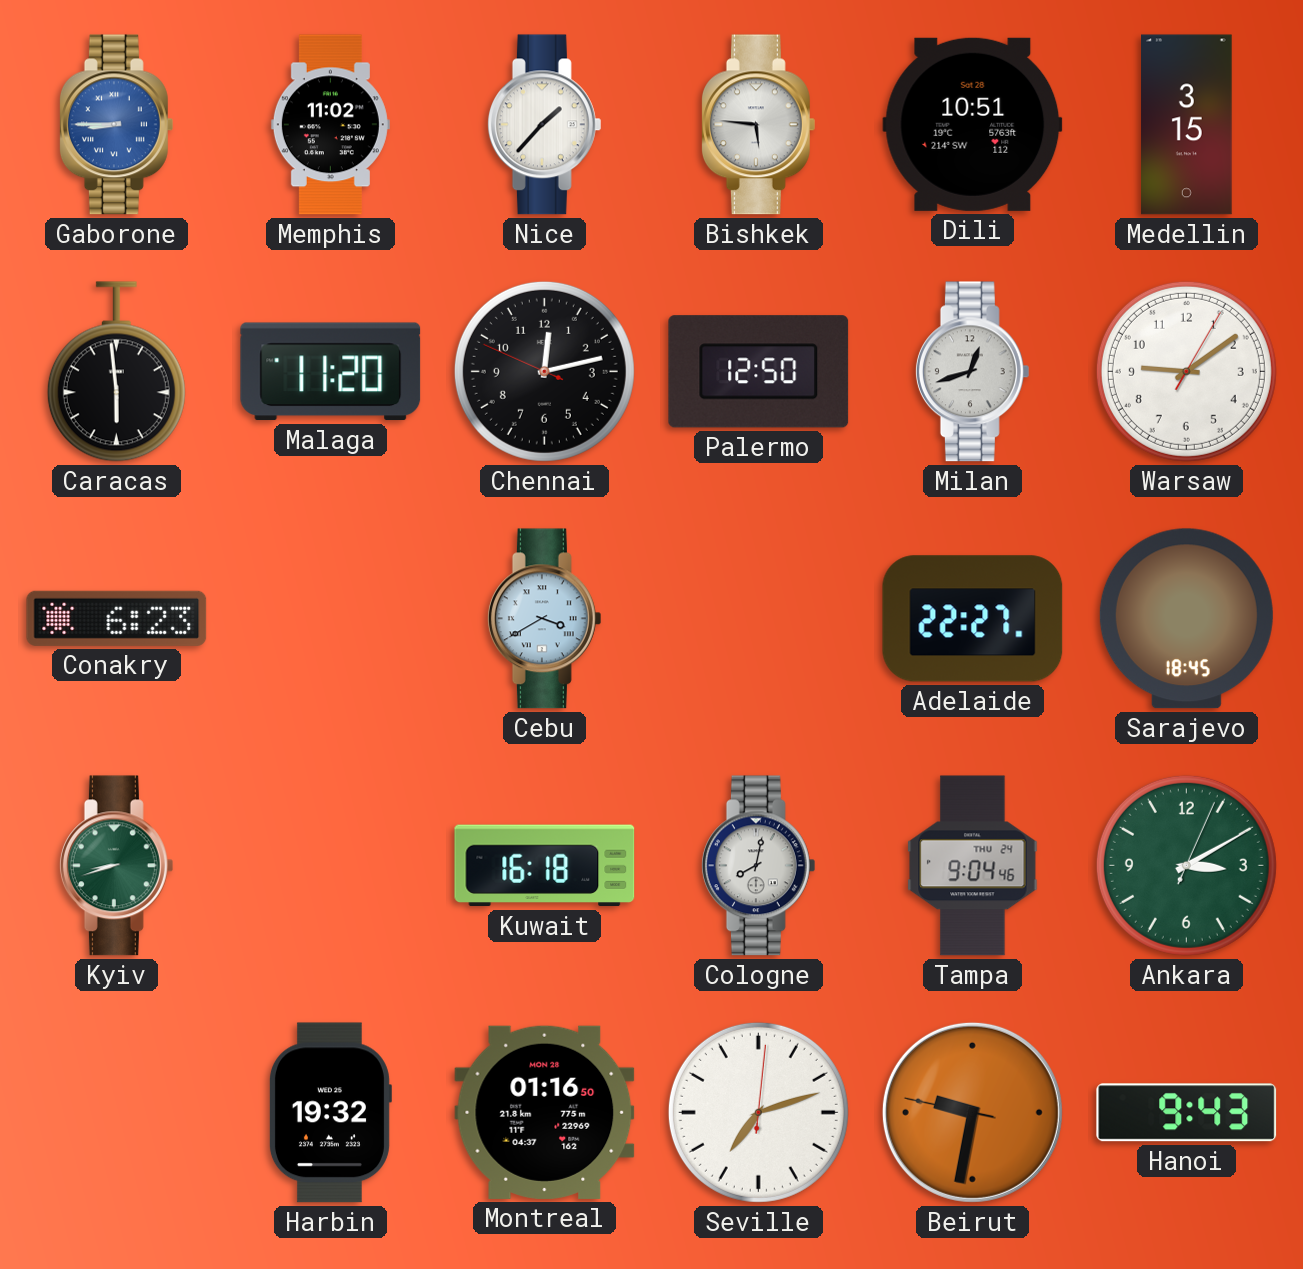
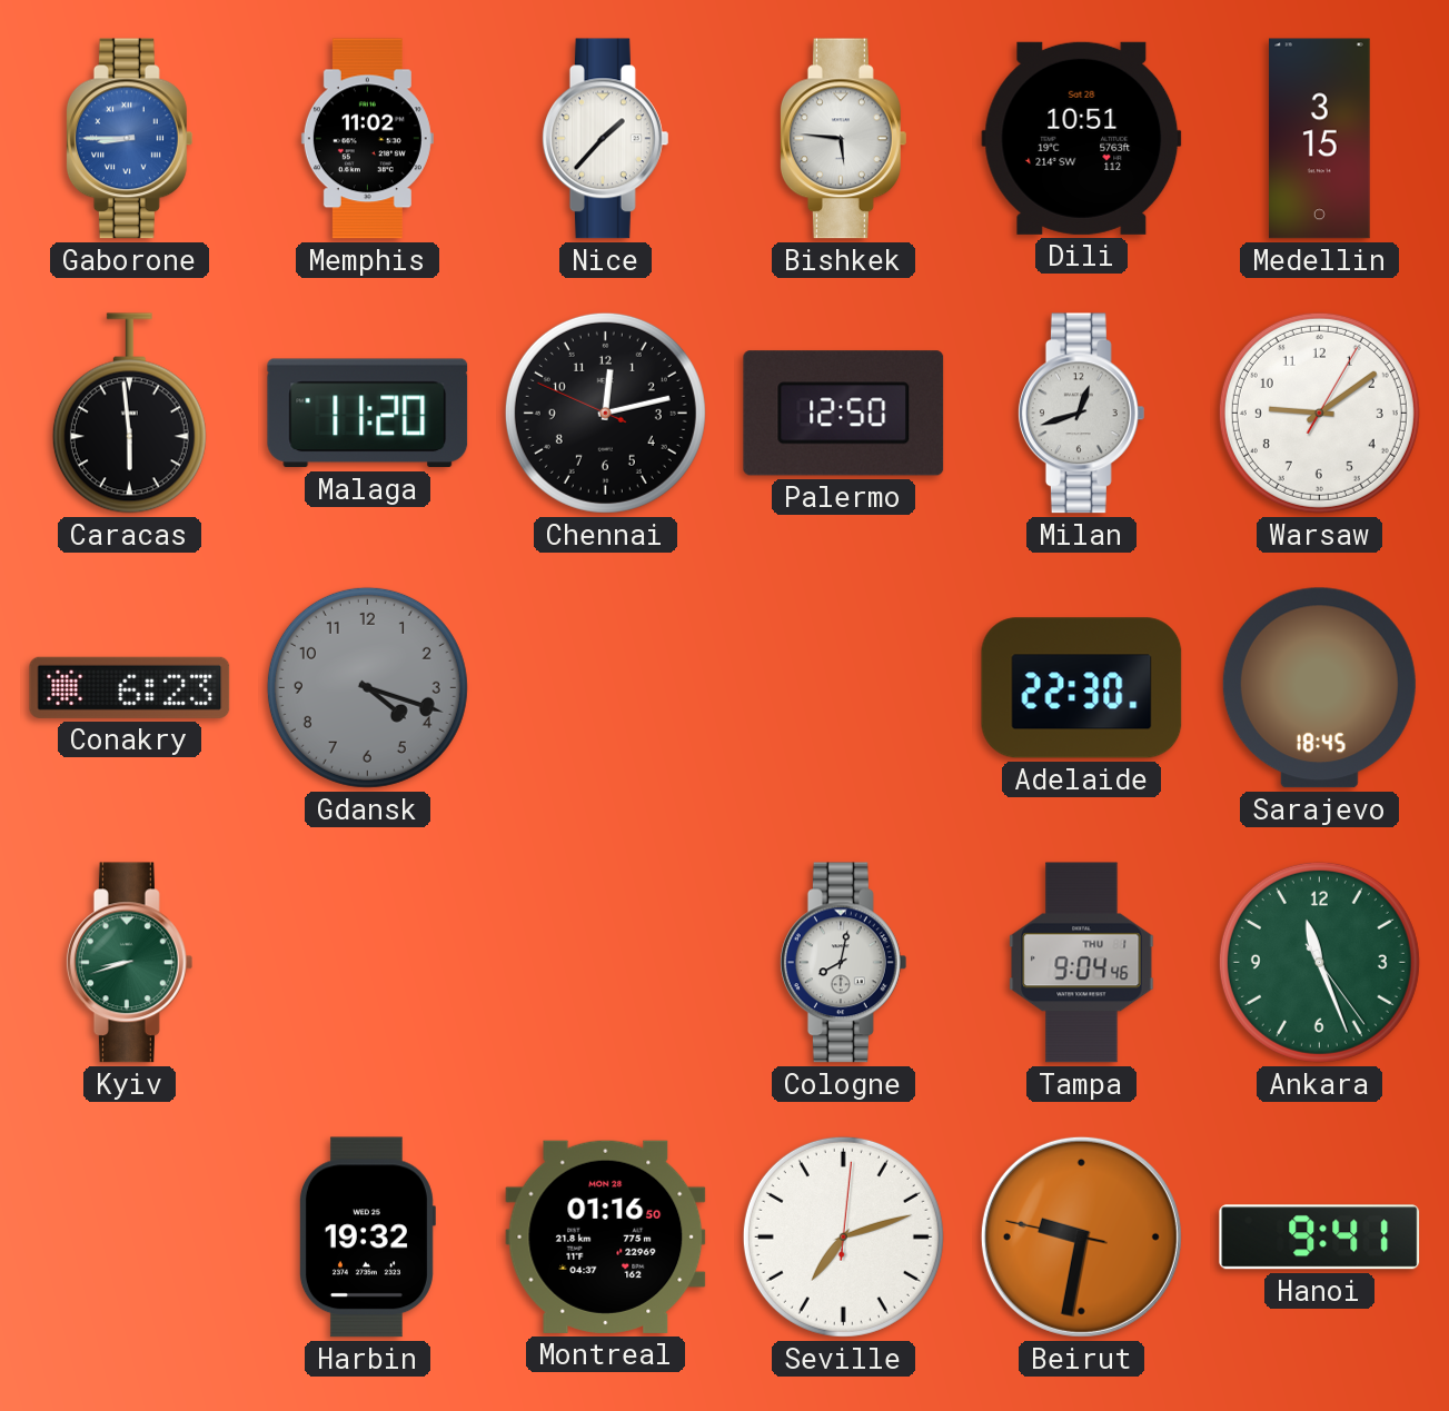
Gdansk: none -> 4:18
Cebu: 3:40 -> none
Adelaide: 22:27 -> 22:30
Kuwait: 16:18 -> none
Tampa date: THU 24 -> THU 1
Ankara: 3:10 -> 11:26
Hanoi: 9:43 -> 9:41
